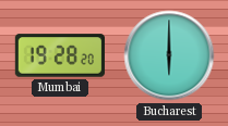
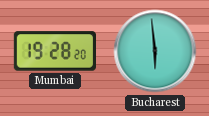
Bucharest: 6:00 -> 5:59
